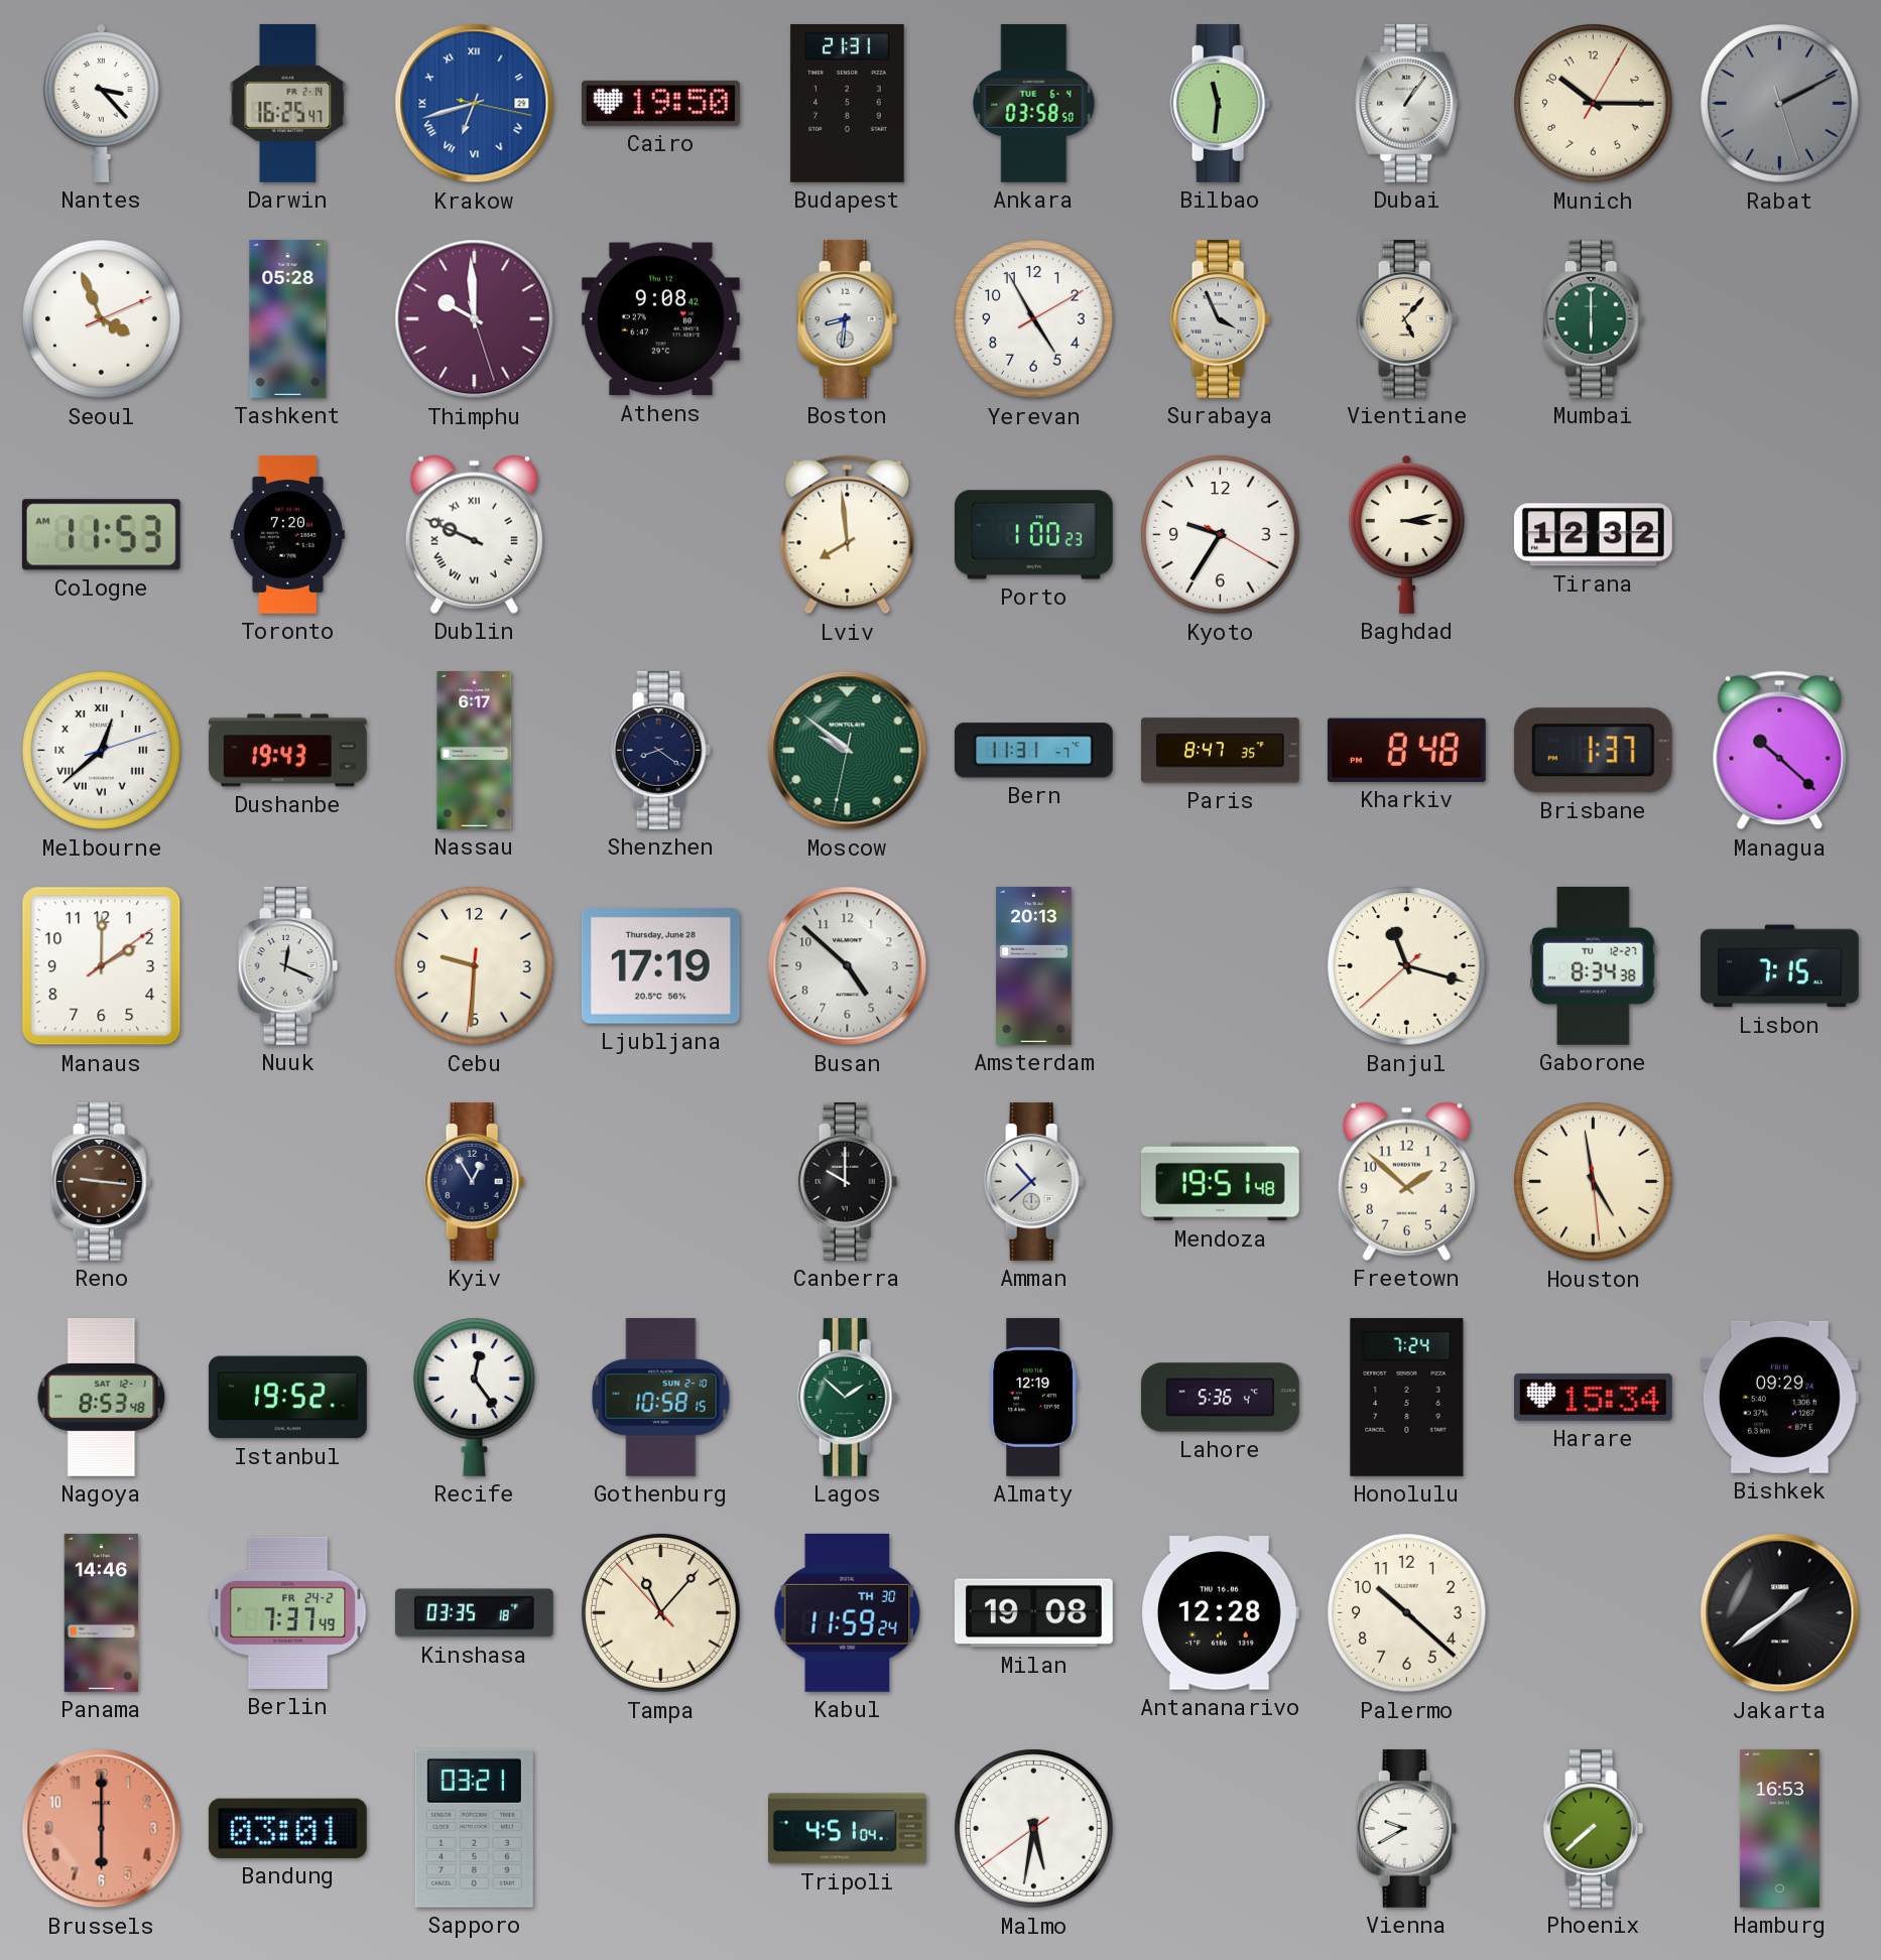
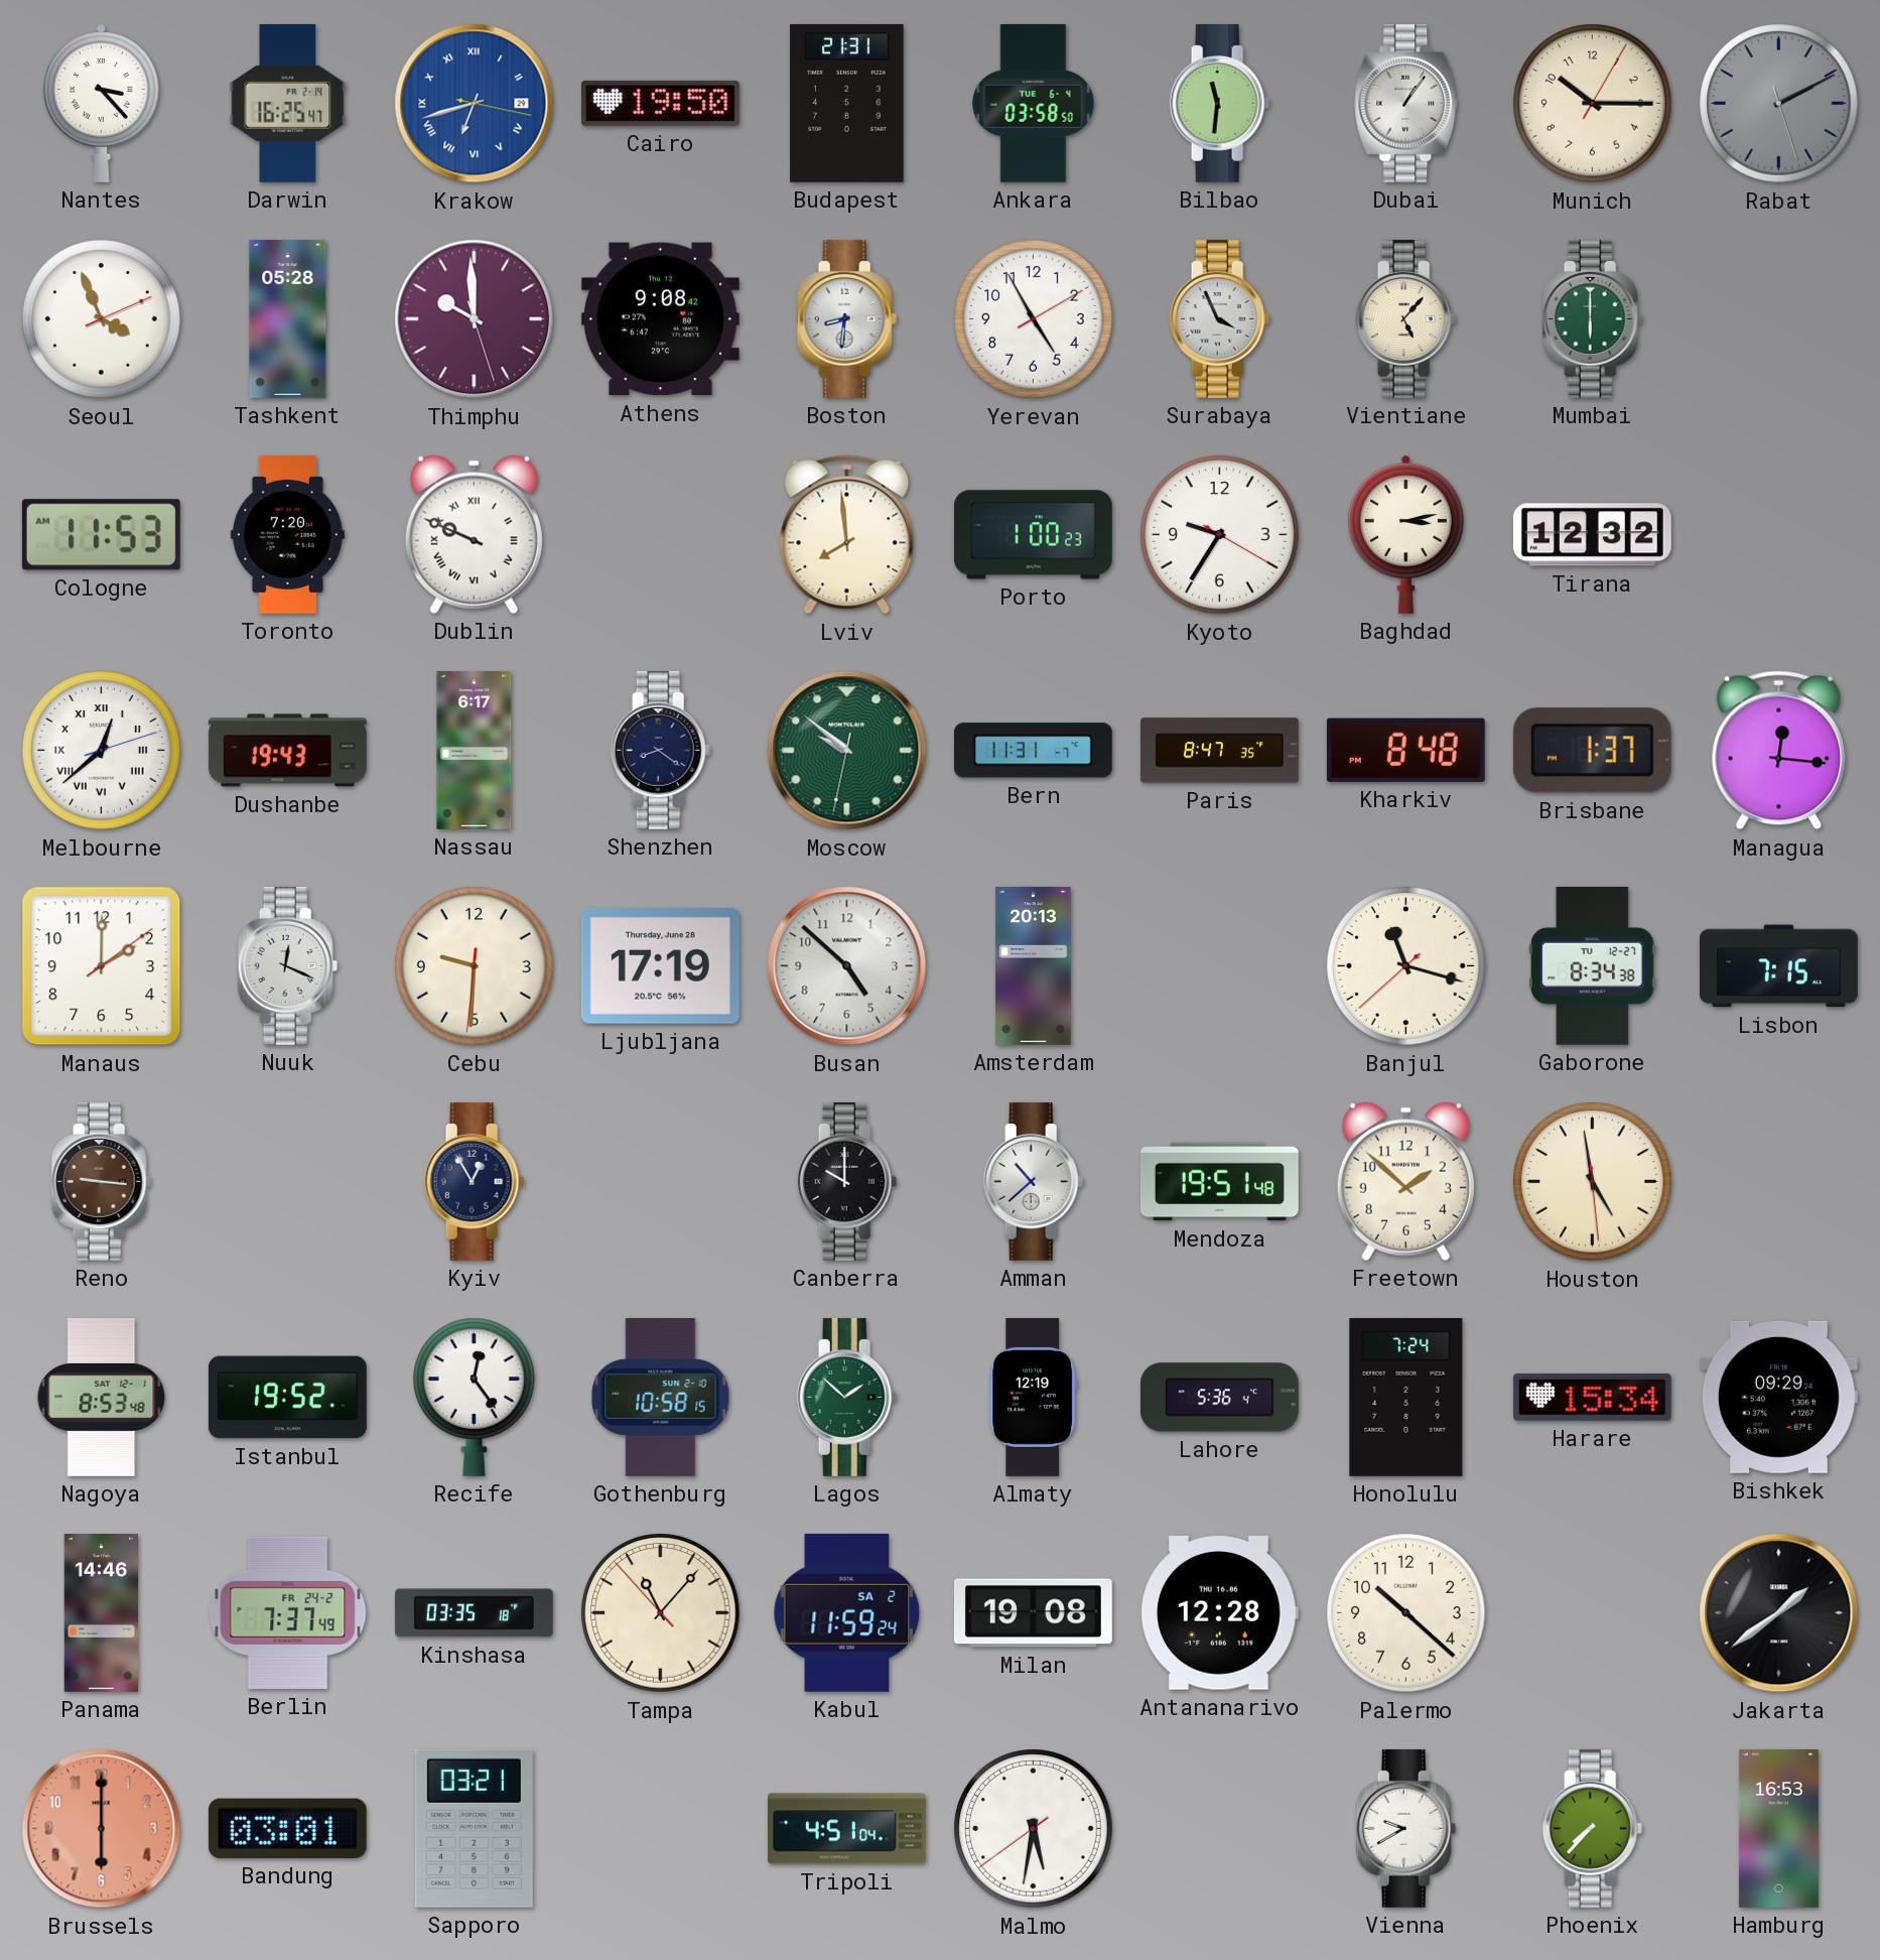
Managua: 10:22 -> 12:16
Kabul date: TH 30 -> SA 2
Phoenix: 7:38 -> 7:37
